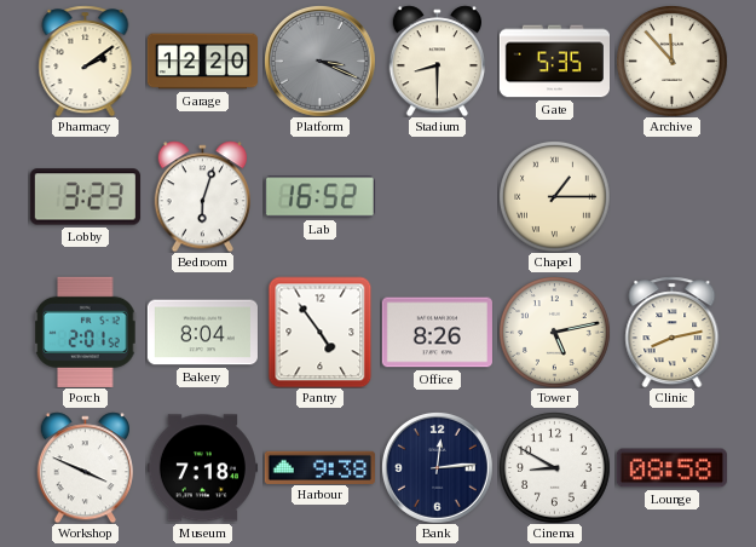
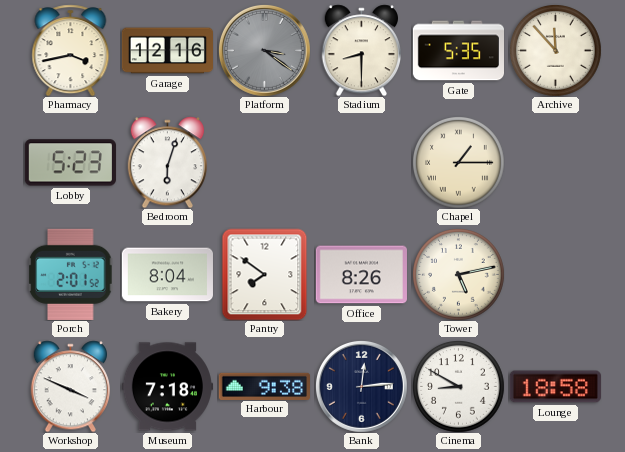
Pharmacy: 2:09 -> 3:43
Garage: 12:20 -> 12:16
Platform: 3:19 -> 3:21
Lobby: 3:23 -> 5:23
Lab: 16:52 -> none
Pantry: 4:54 -> 7:51
Clinic: 8:13 -> none
Lounge: 08:58 -> 18:58
